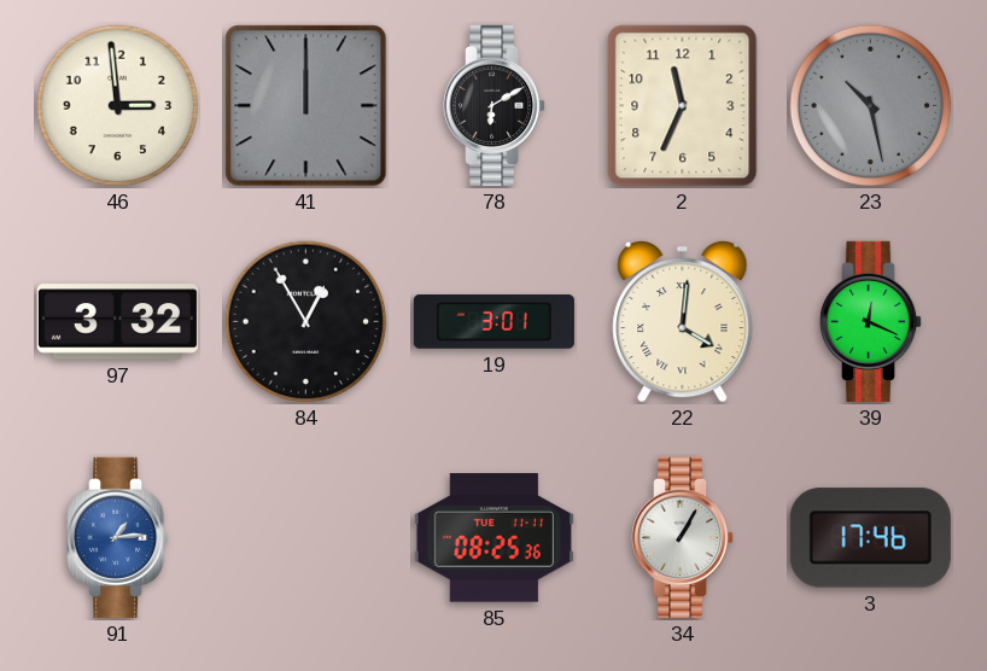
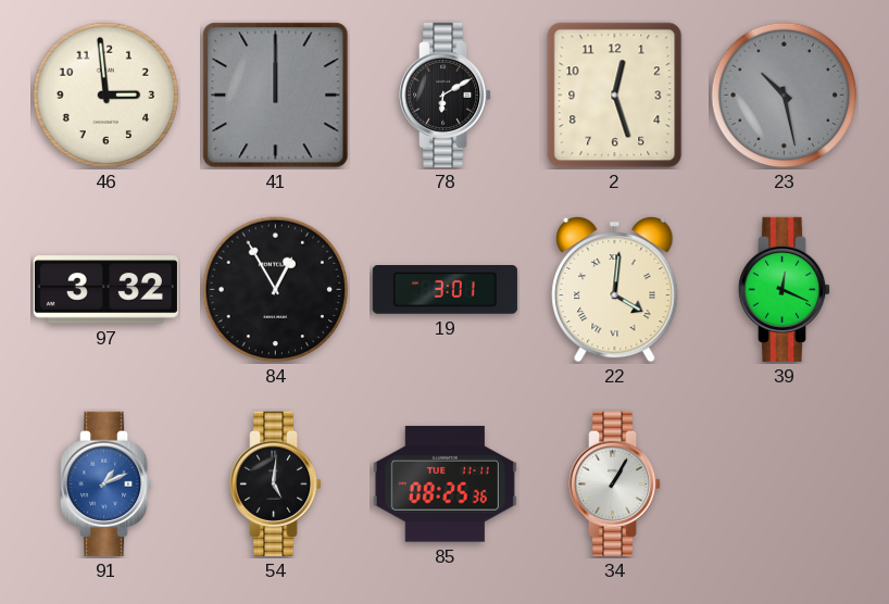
2: 11:34 -> 12:27
91: 1:14 -> 1:11
54: none -> 5:01
3: 17:46 -> none
